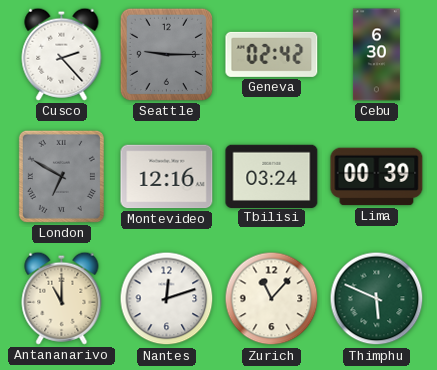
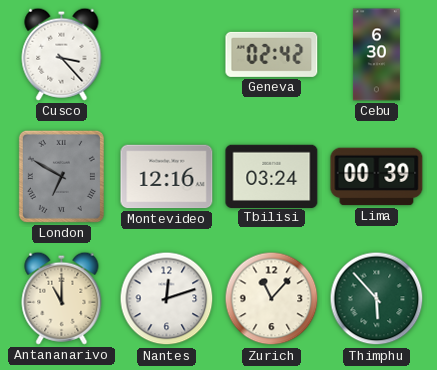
Cusco: 2:23 -> 3:23
Seattle: 9:15 -> none
Thimphu: 5:49 -> 5:53
